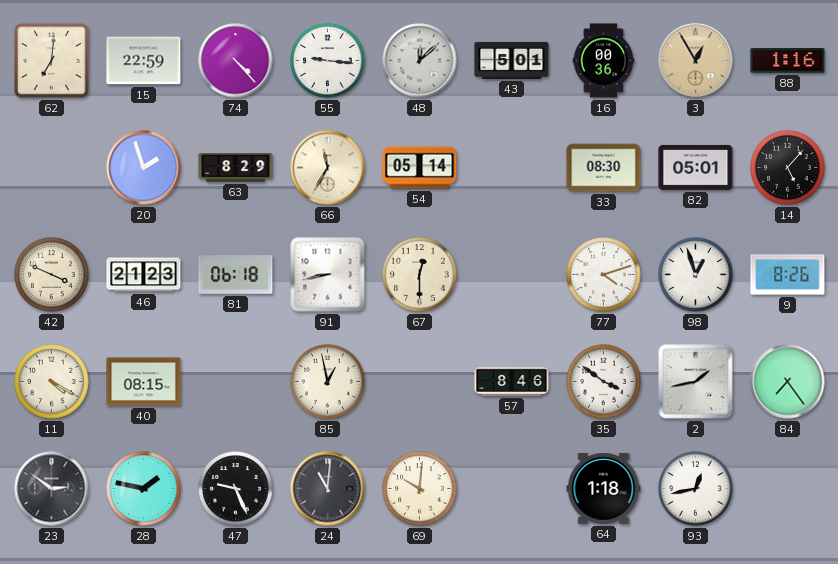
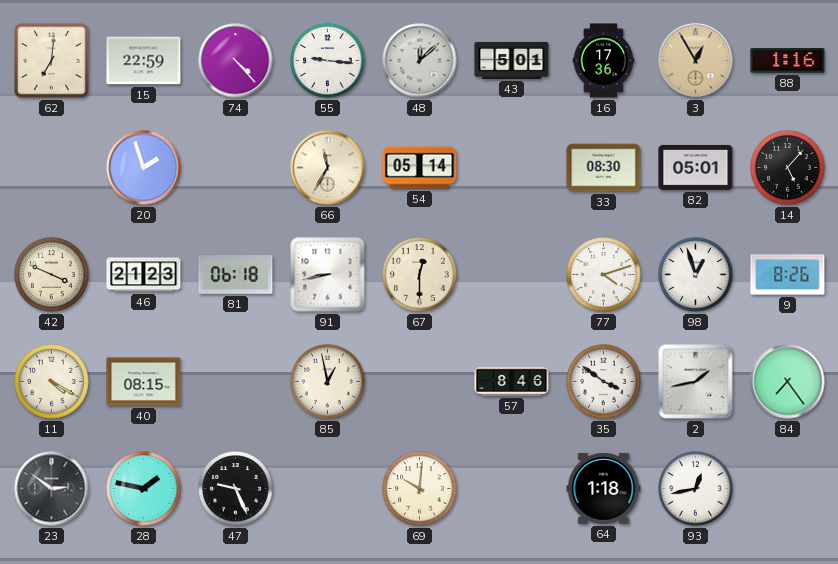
16: 00:36 -> 17:36
63: 8:29 -> none
24: 11:01 -> none
